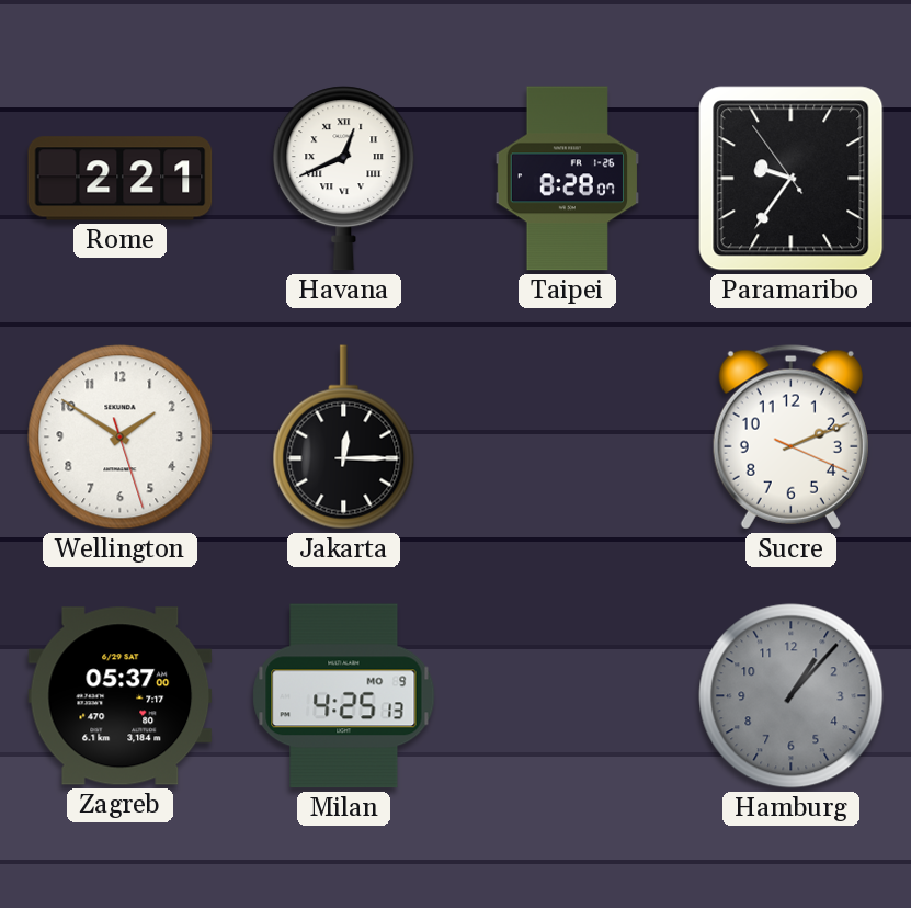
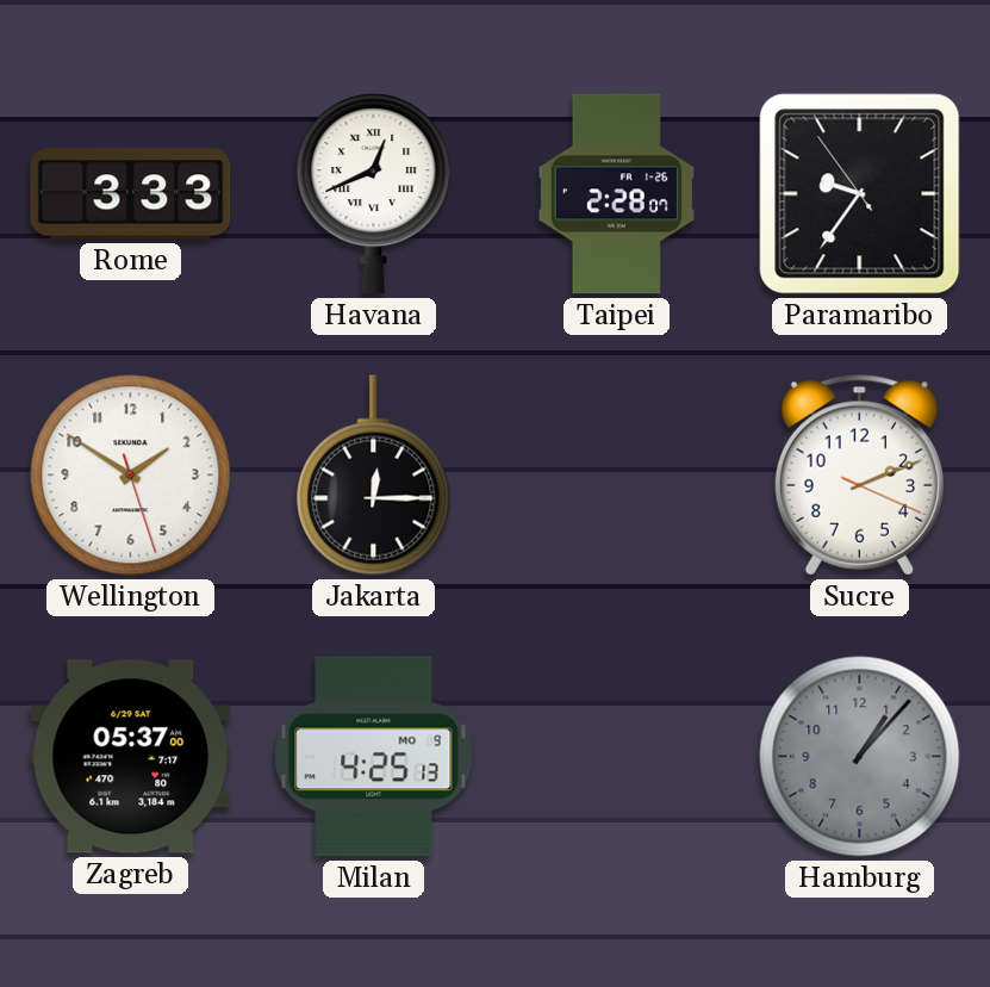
Rome: 2:21 -> 3:33
Taipei: 8:28 -> 2:28
